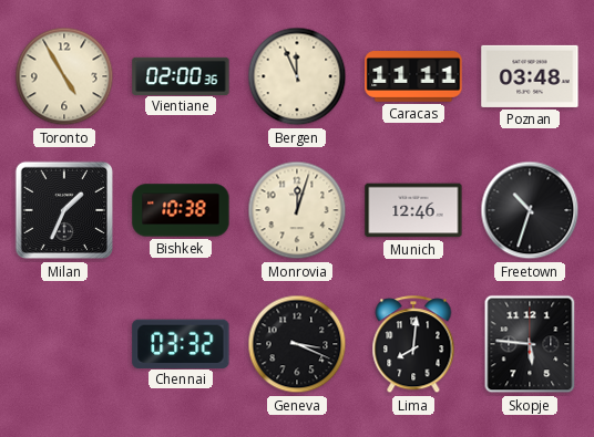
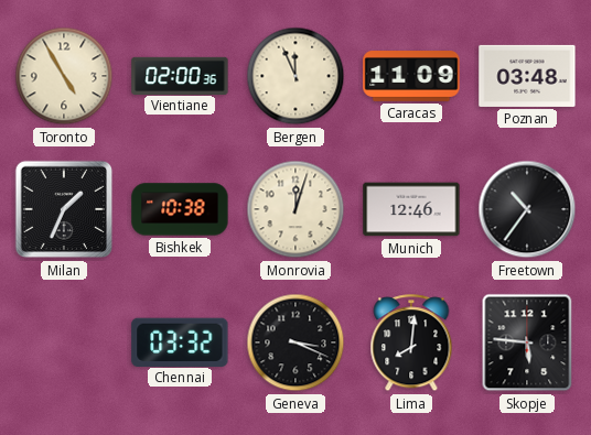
Caracas: 11:11 -> 11:09
Freetown: 10:33 -> 10:36
